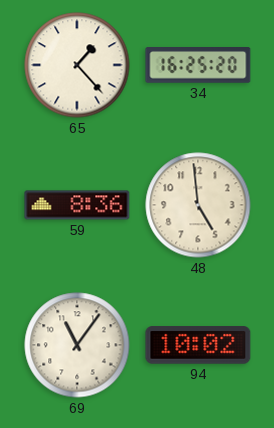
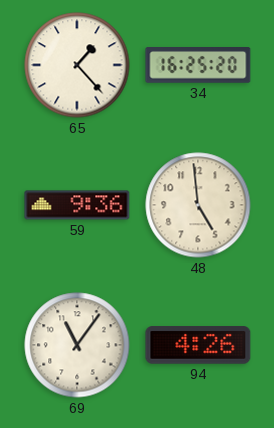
59: 8:36 -> 9:36
94: 10:02 -> 4:26
